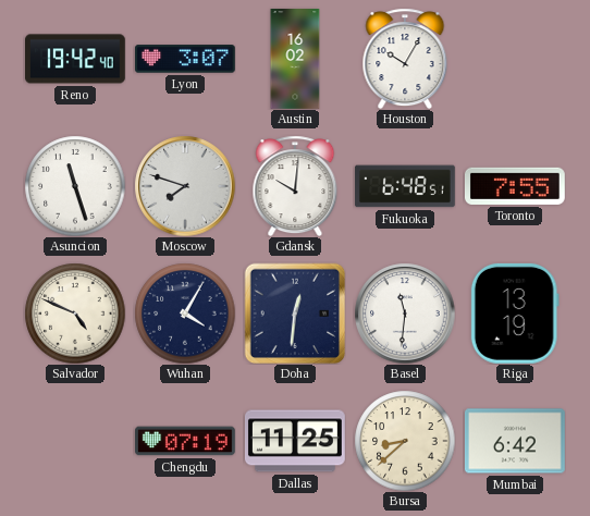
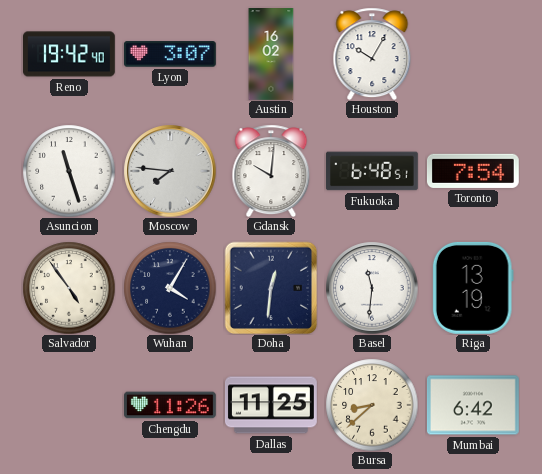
Moscow: 7:48 -> 7:46
Toronto: 7:55 -> 7:54
Salvador: 4:49 -> 4:54
Chengdu: 07:19 -> 11:26
